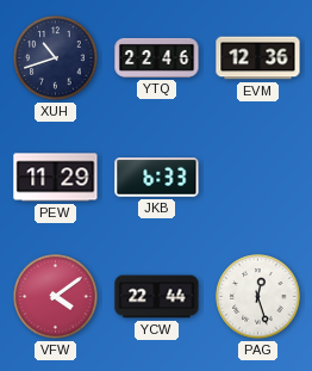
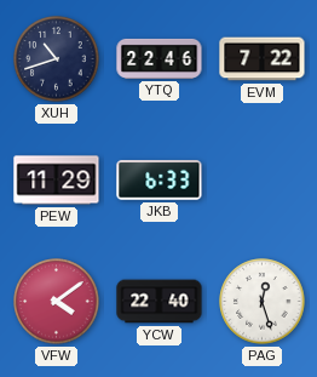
EVM: 12:36 -> 7:22
YCW: 22:44 -> 22:40
